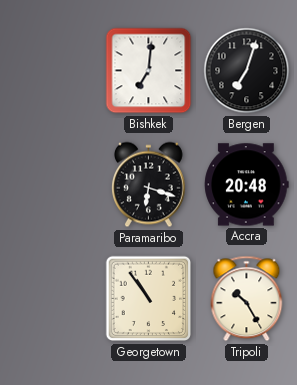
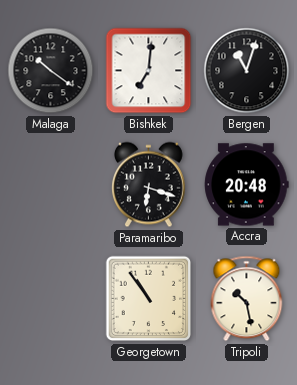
Malaga: none -> 10:21
Bergen: 7:03 -> 11:03
Tripoli: 10:25 -> 10:28
